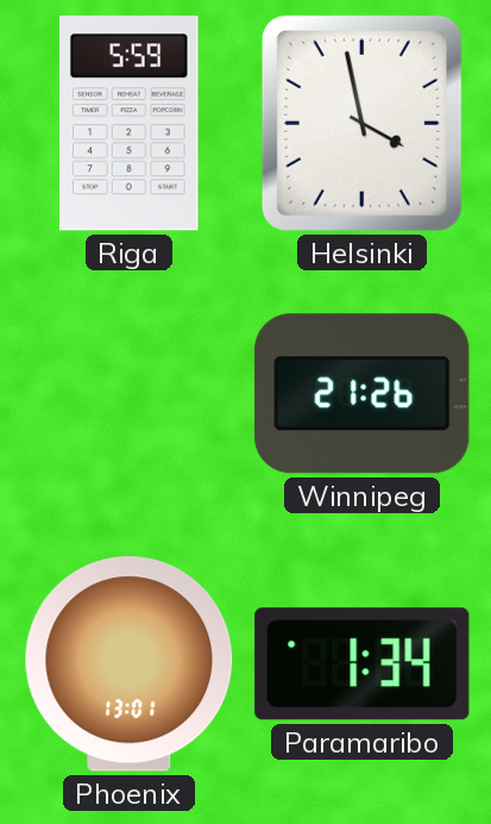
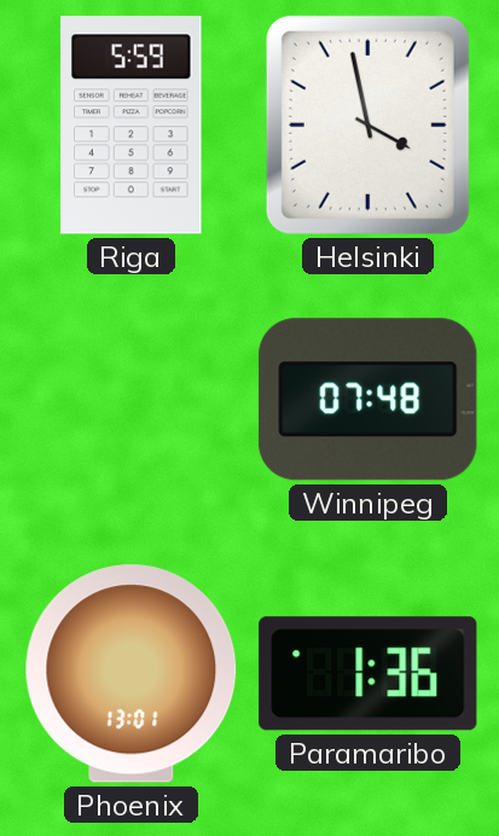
Winnipeg: 21:26 -> 07:48
Paramaribo: 1:34 -> 1:36
